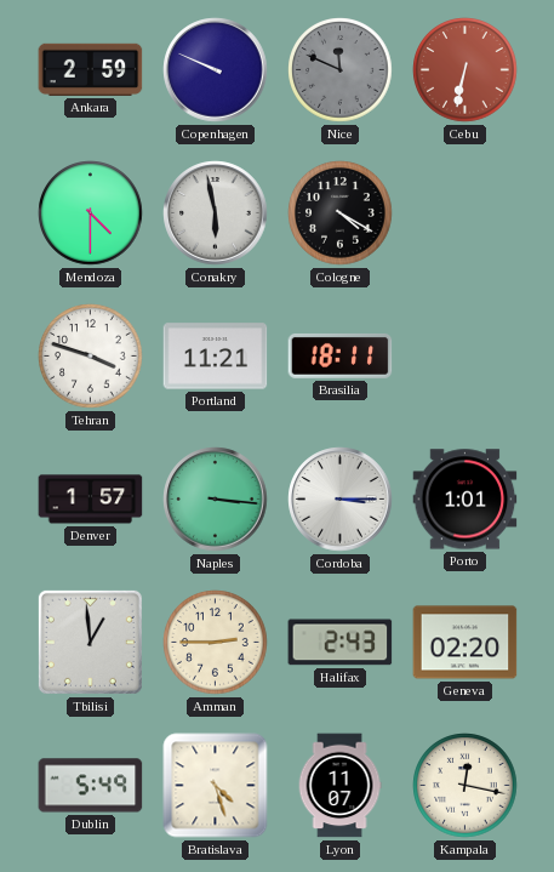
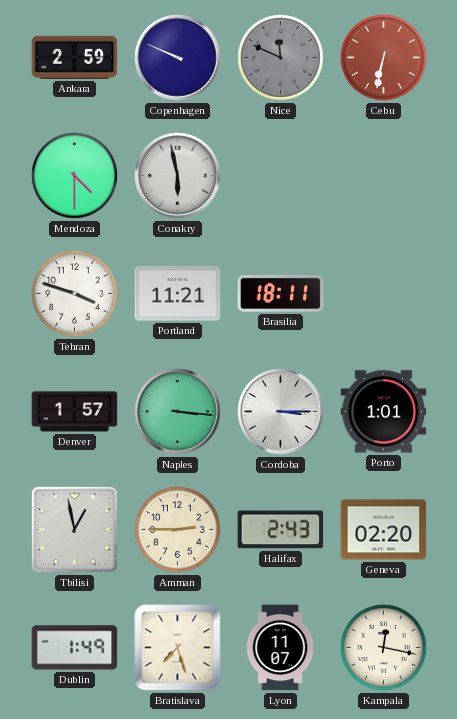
Cologne: 4:20 -> none
Tbilisi: 12:59 -> 12:58
Dublin: 5:49 -> 1:49
Bratislava: 4:27 -> 7:27
